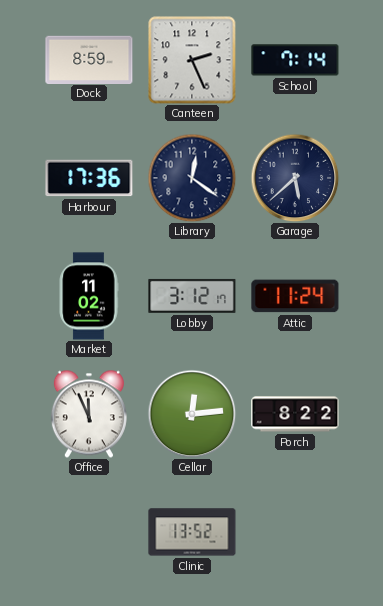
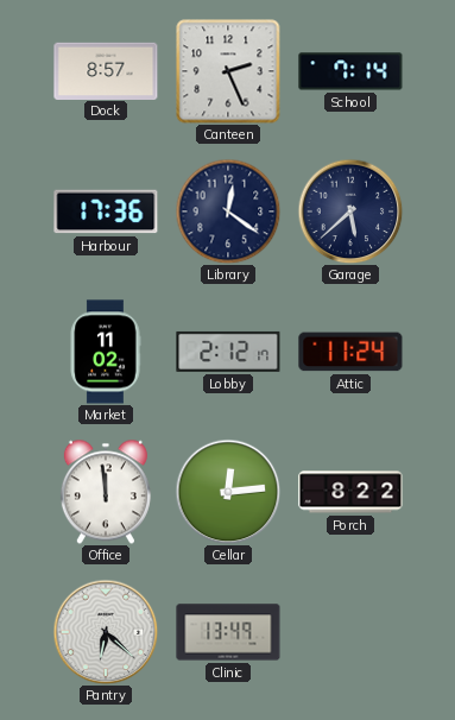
Dock: 8:59 -> 8:57
Lobby: 3:12 -> 2:12
Office: 11:56 -> 11:59
Pantry: none -> 6:22
Clinic: 13:52 -> 13:49
